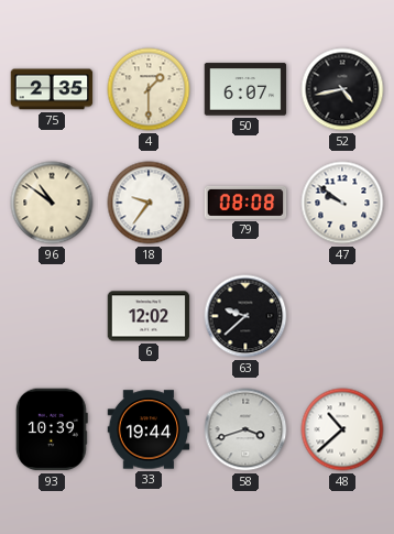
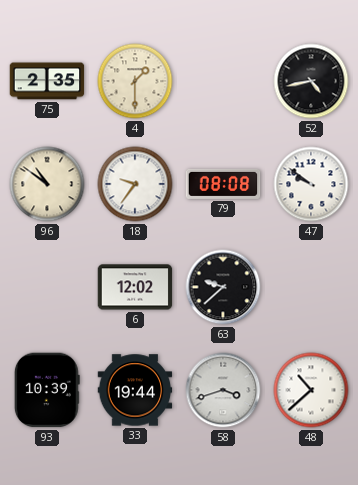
50: 6:07 -> none
